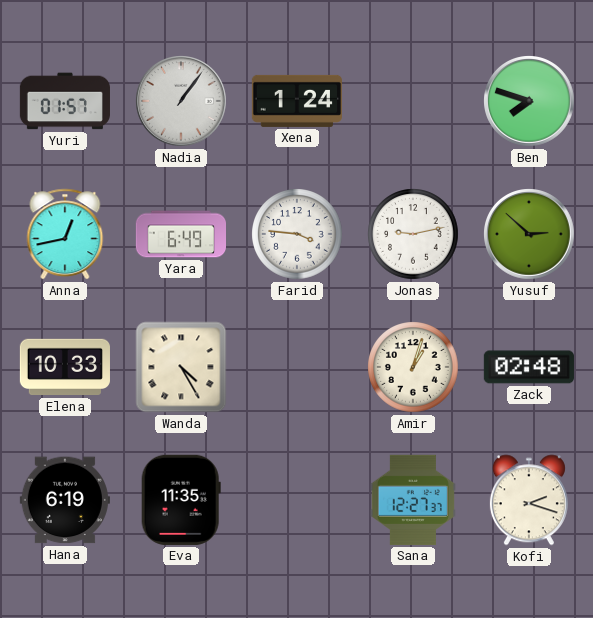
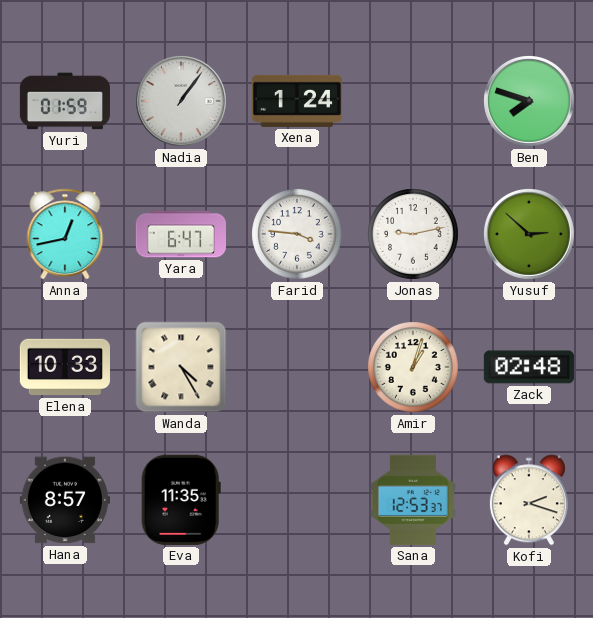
Yuri: 01:57 -> 01:59
Yara: 6:49 -> 6:47
Hana: 6:19 -> 8:57
Sana: 12:27 -> 12:53
